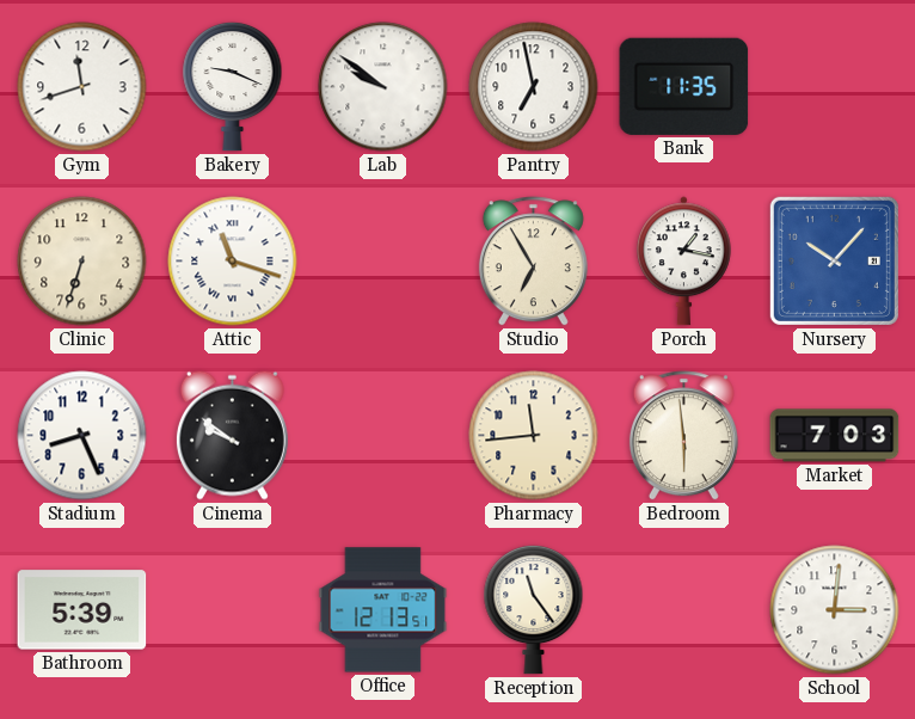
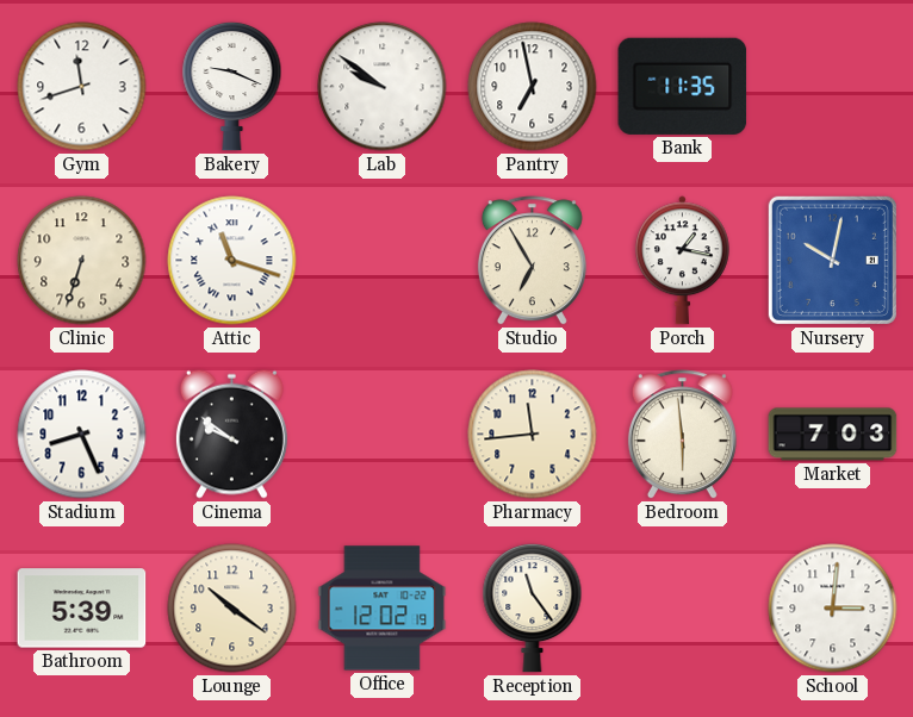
Nursery: 10:07 -> 10:02
Lounge: none -> 10:21
Office: 12:13 -> 12:02
